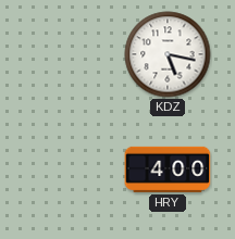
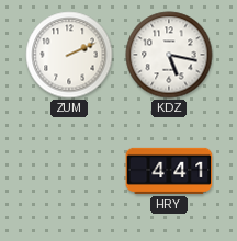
ZUM: none -> 2:11
HRY: 4:00 -> 4:41
